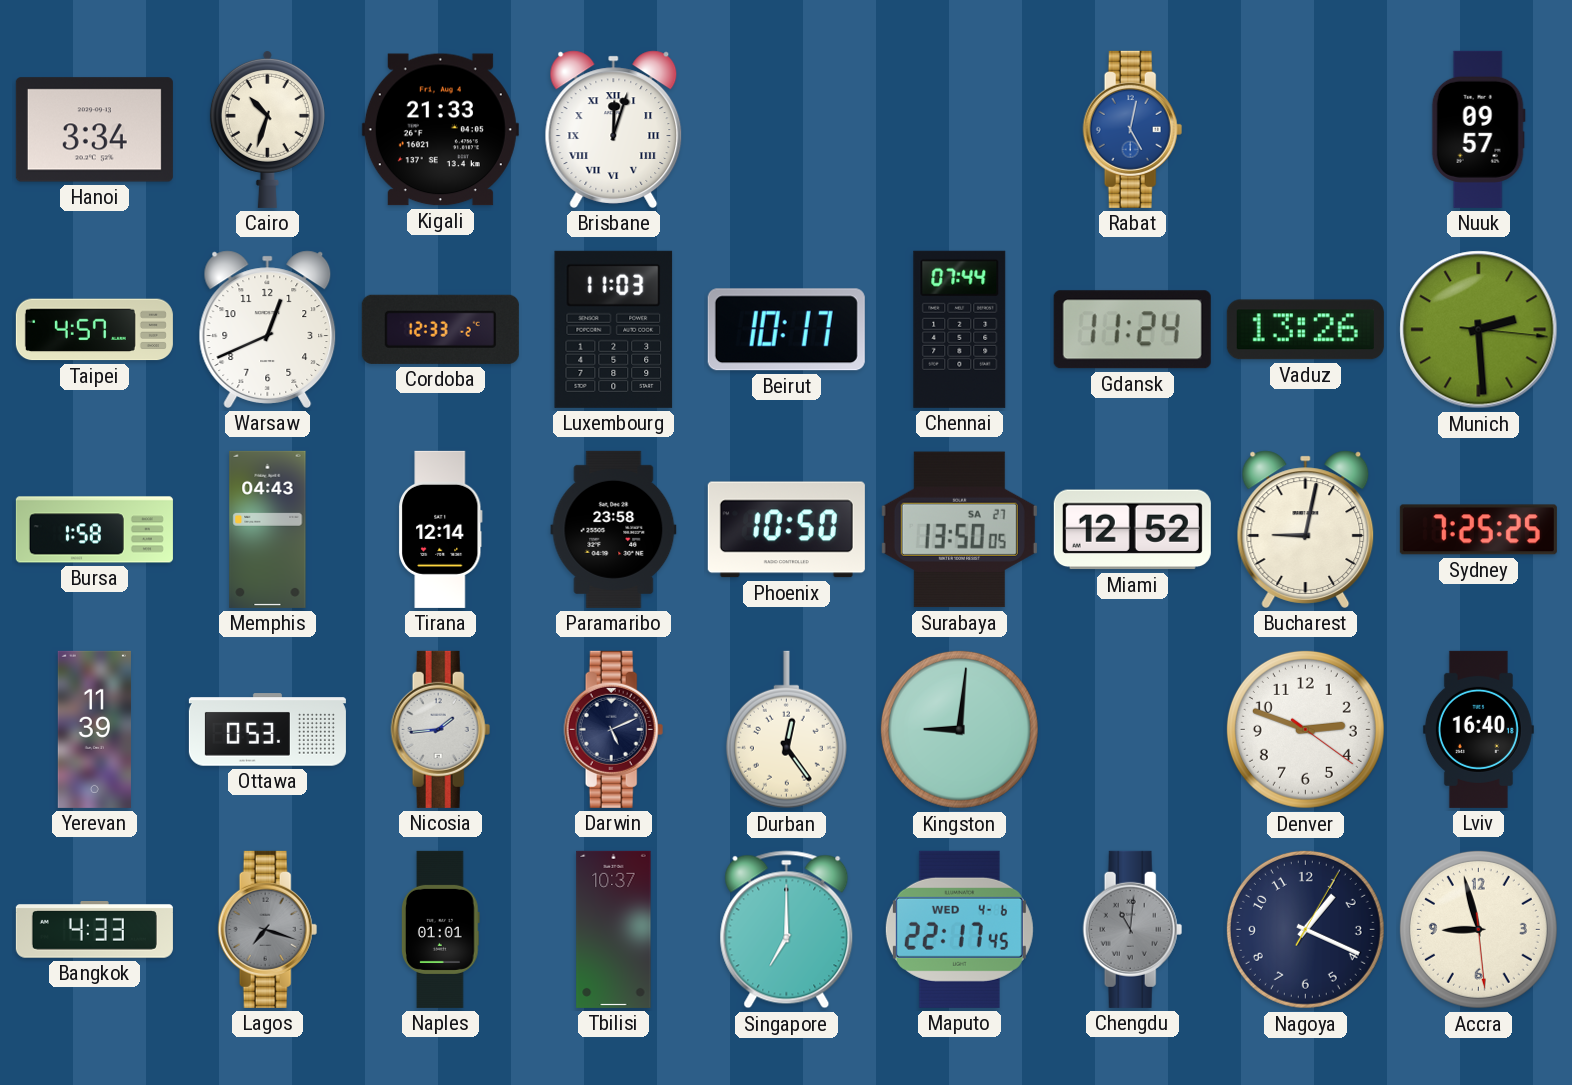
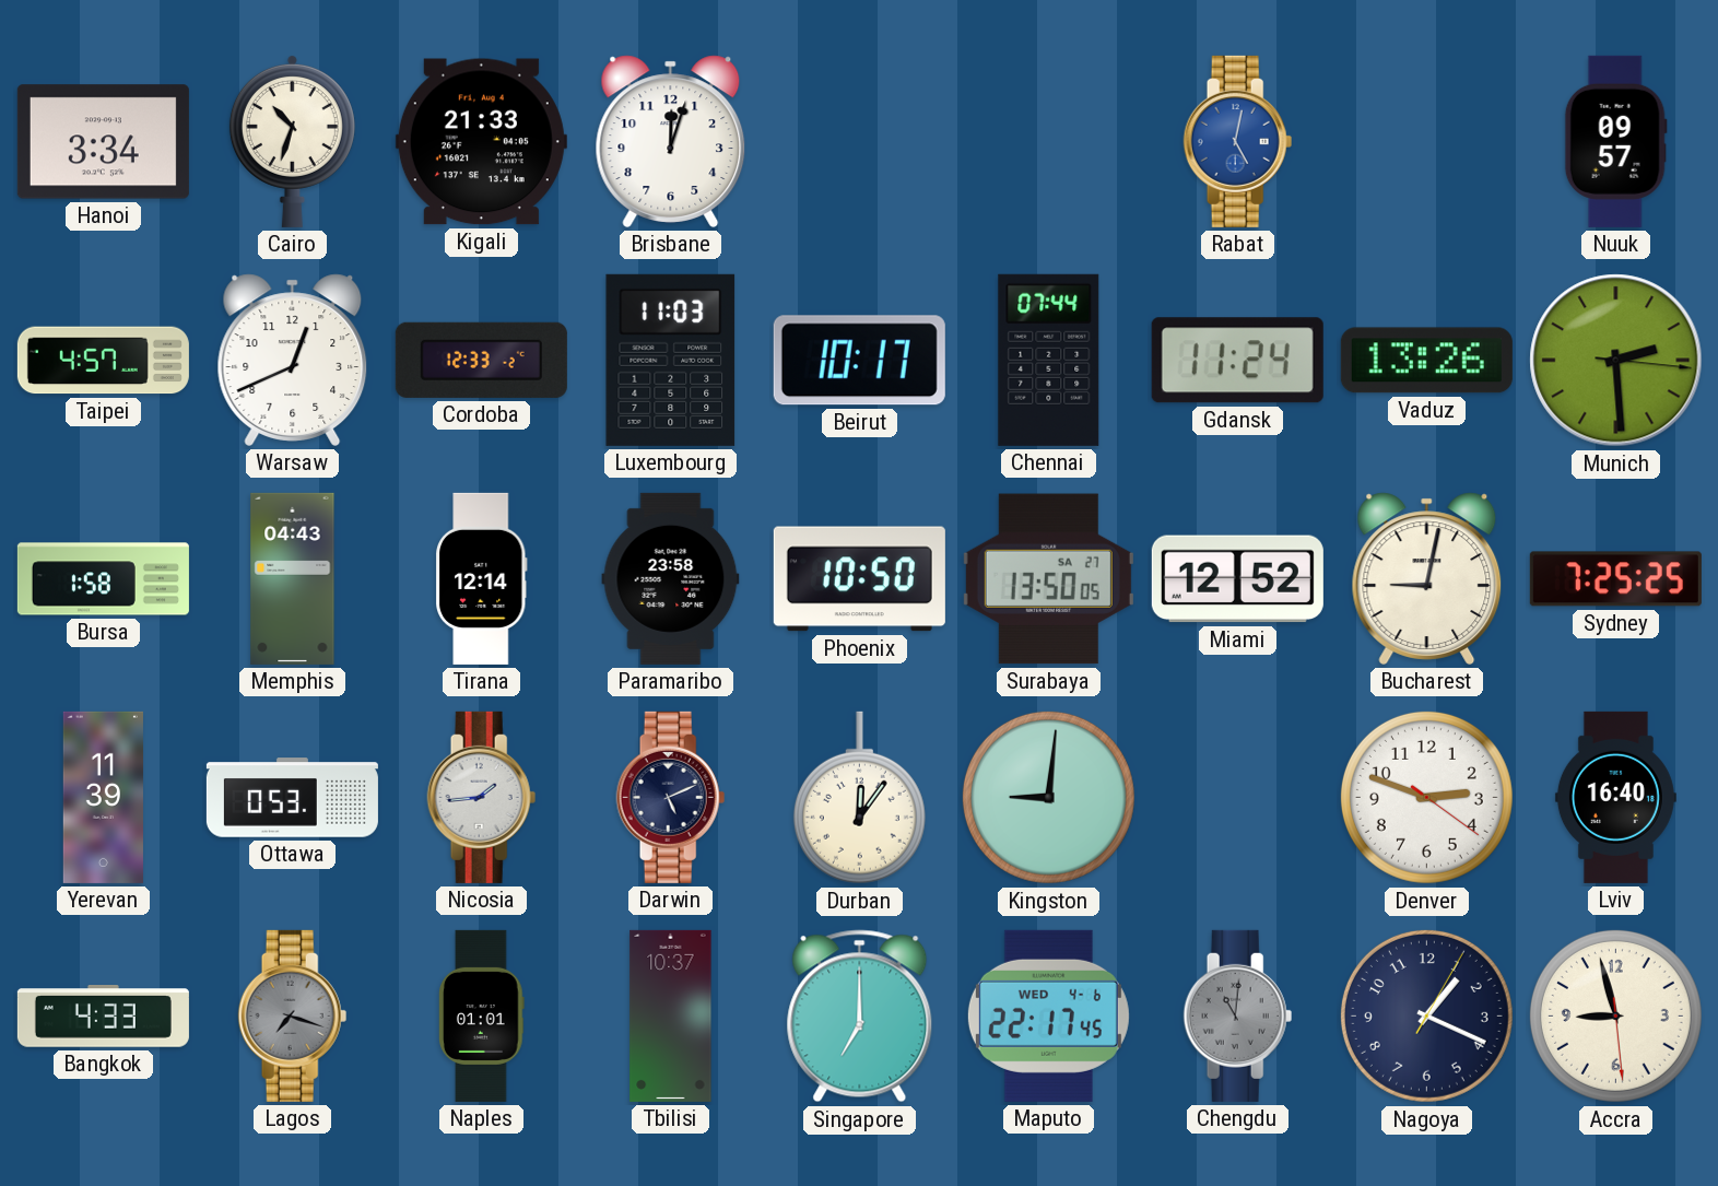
Brisbane numerals: Roman -> Arabic
Durban: 12:24 -> 12:06
